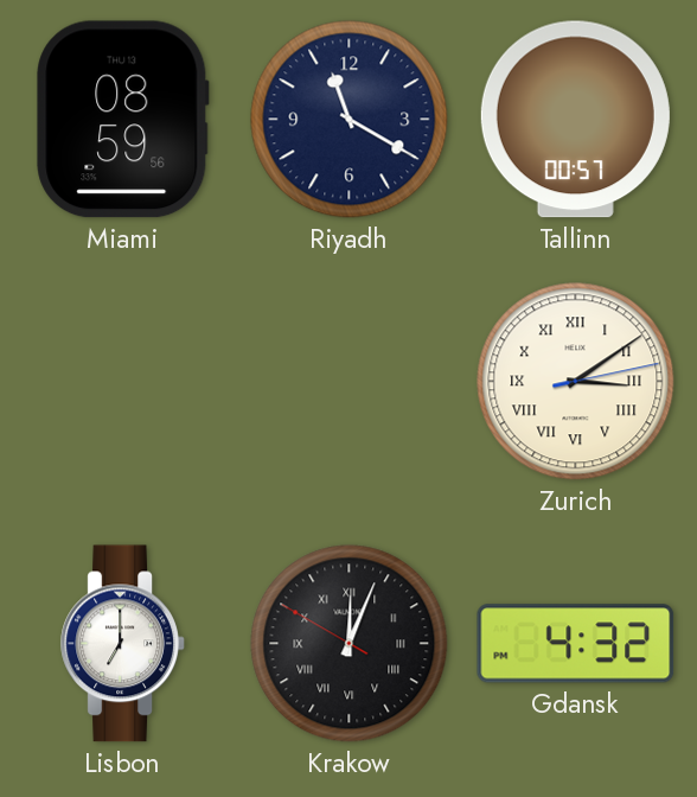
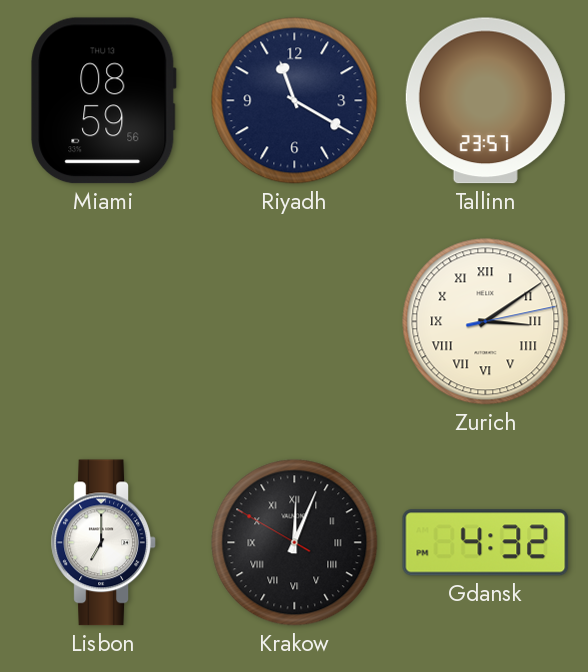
Tallinn: 00:57 -> 23:57
